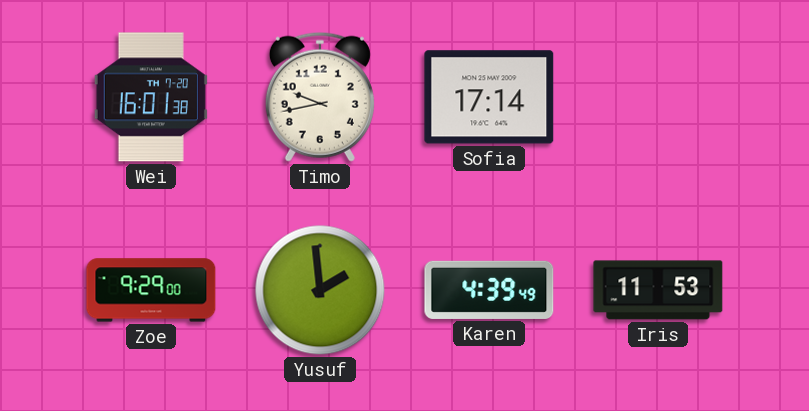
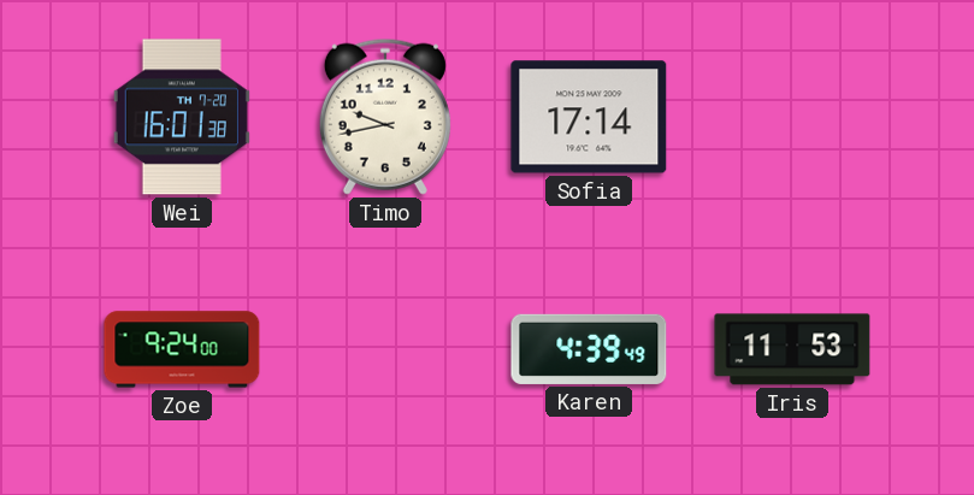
Zoe: 9:29 -> 9:24
Yusuf: 1:59 -> none
